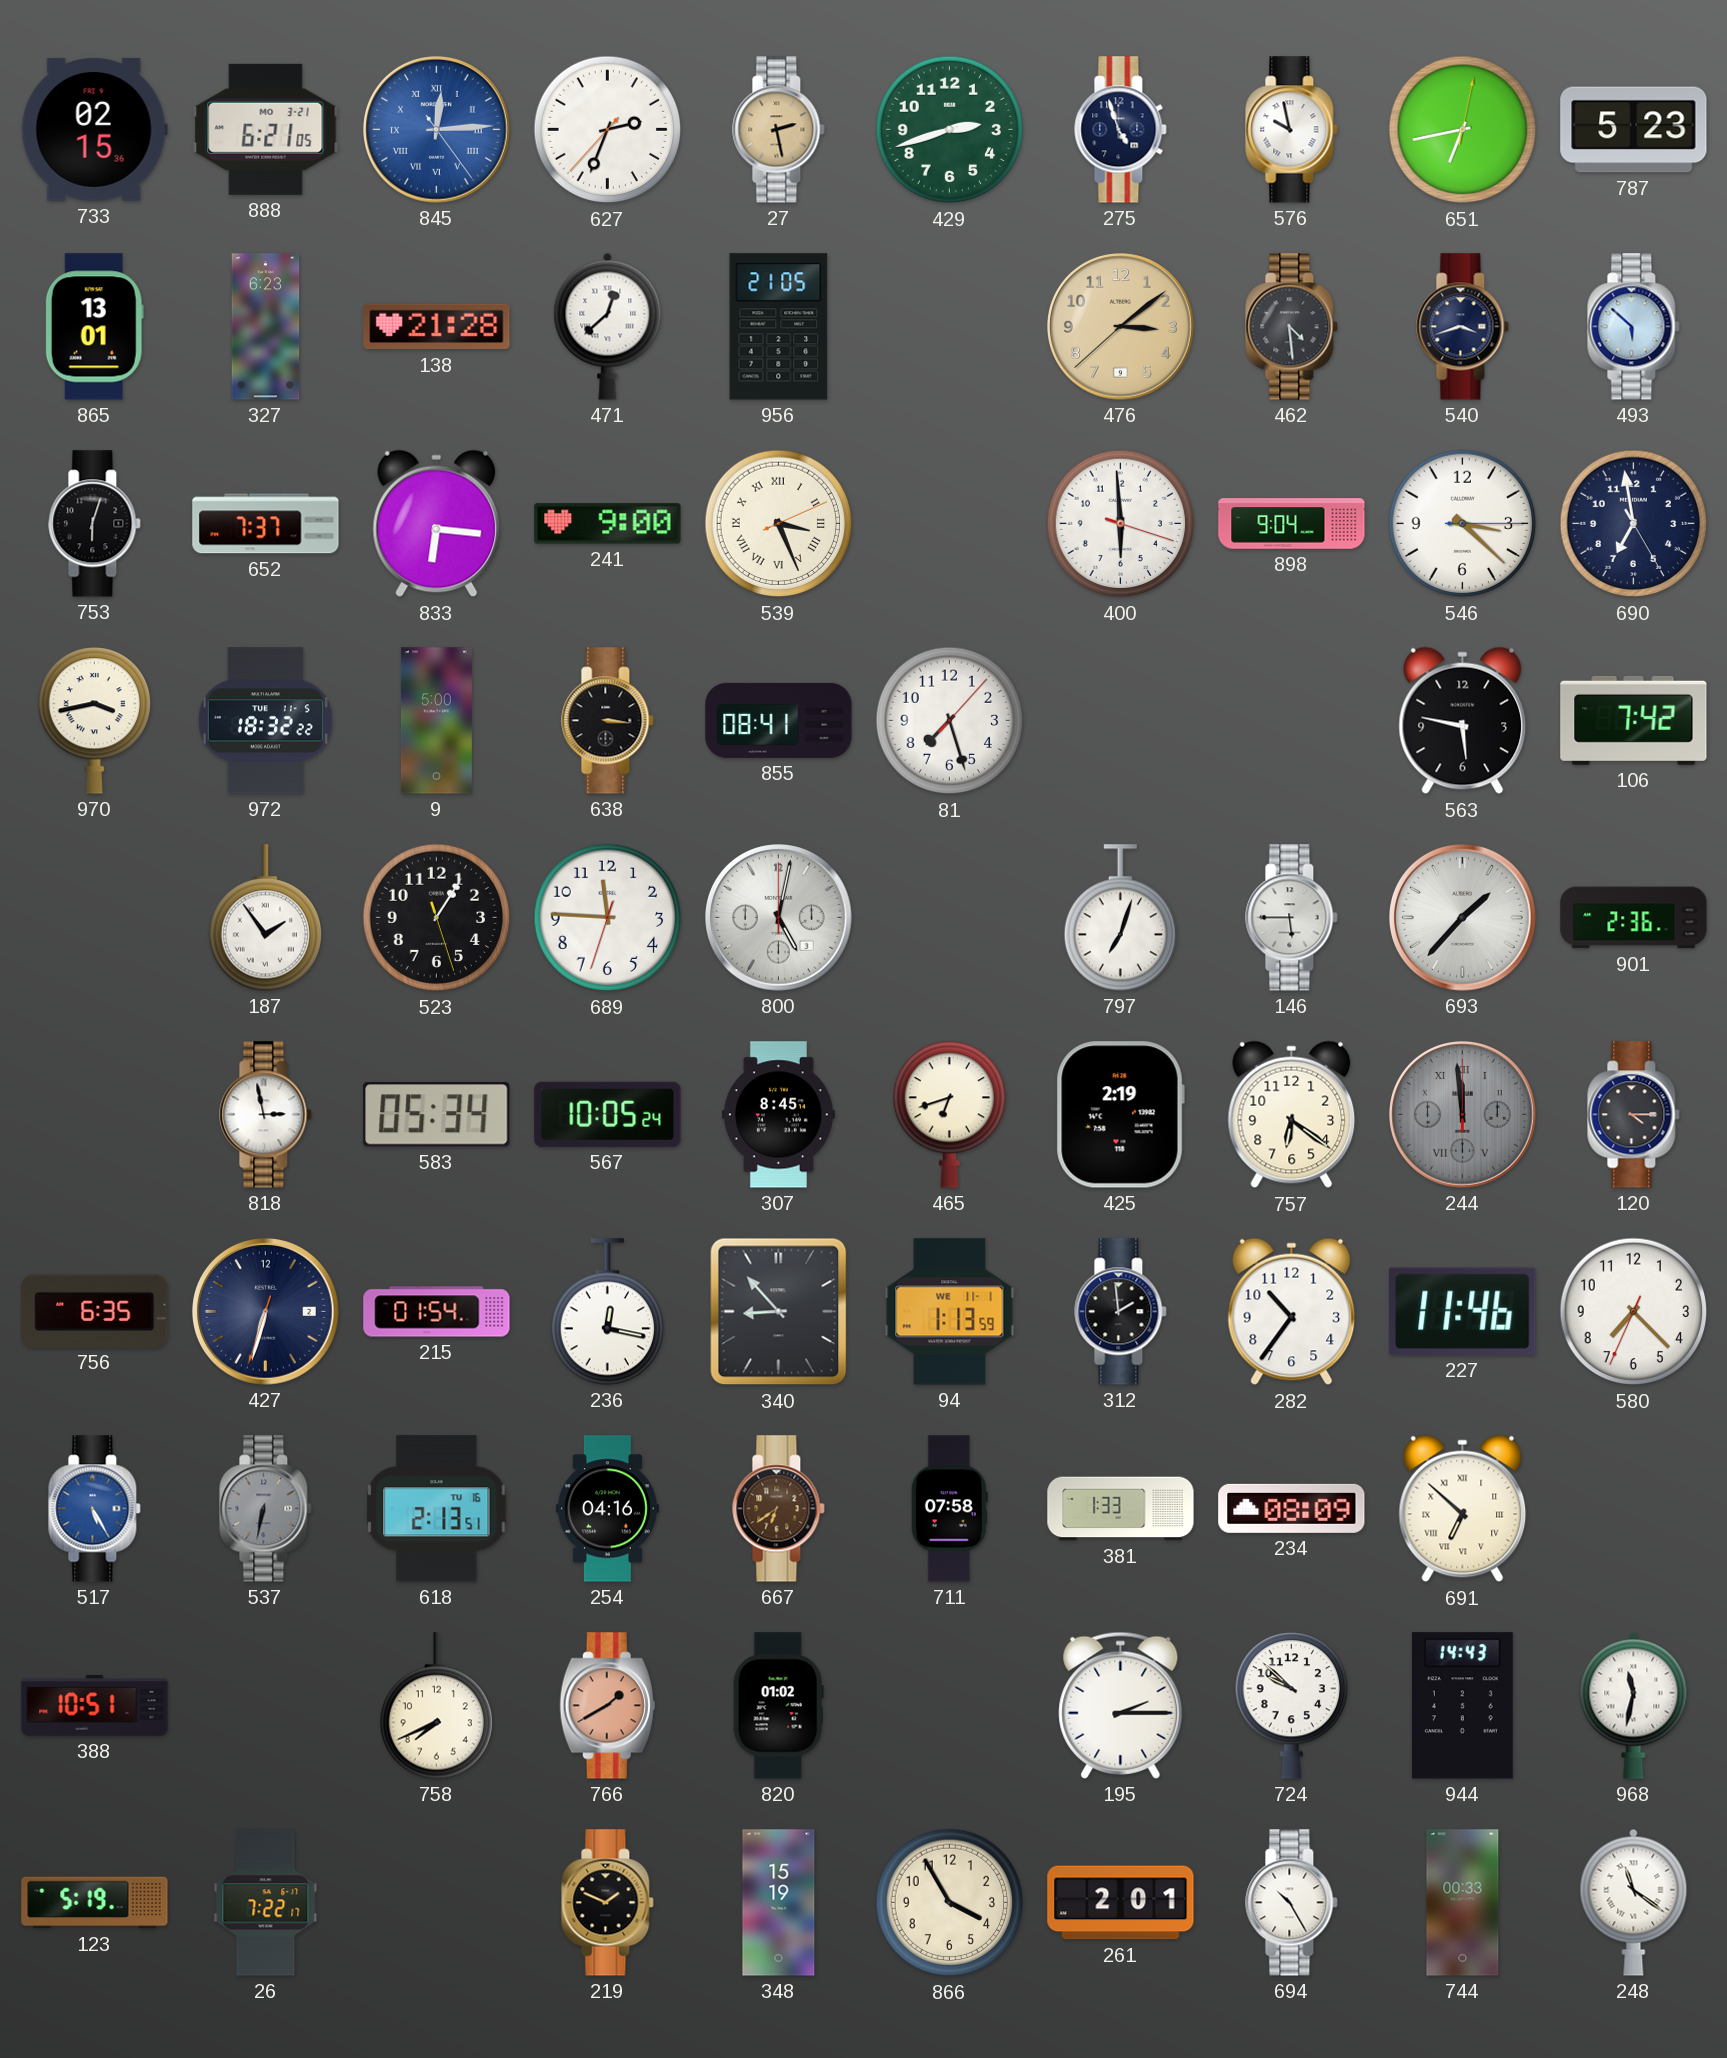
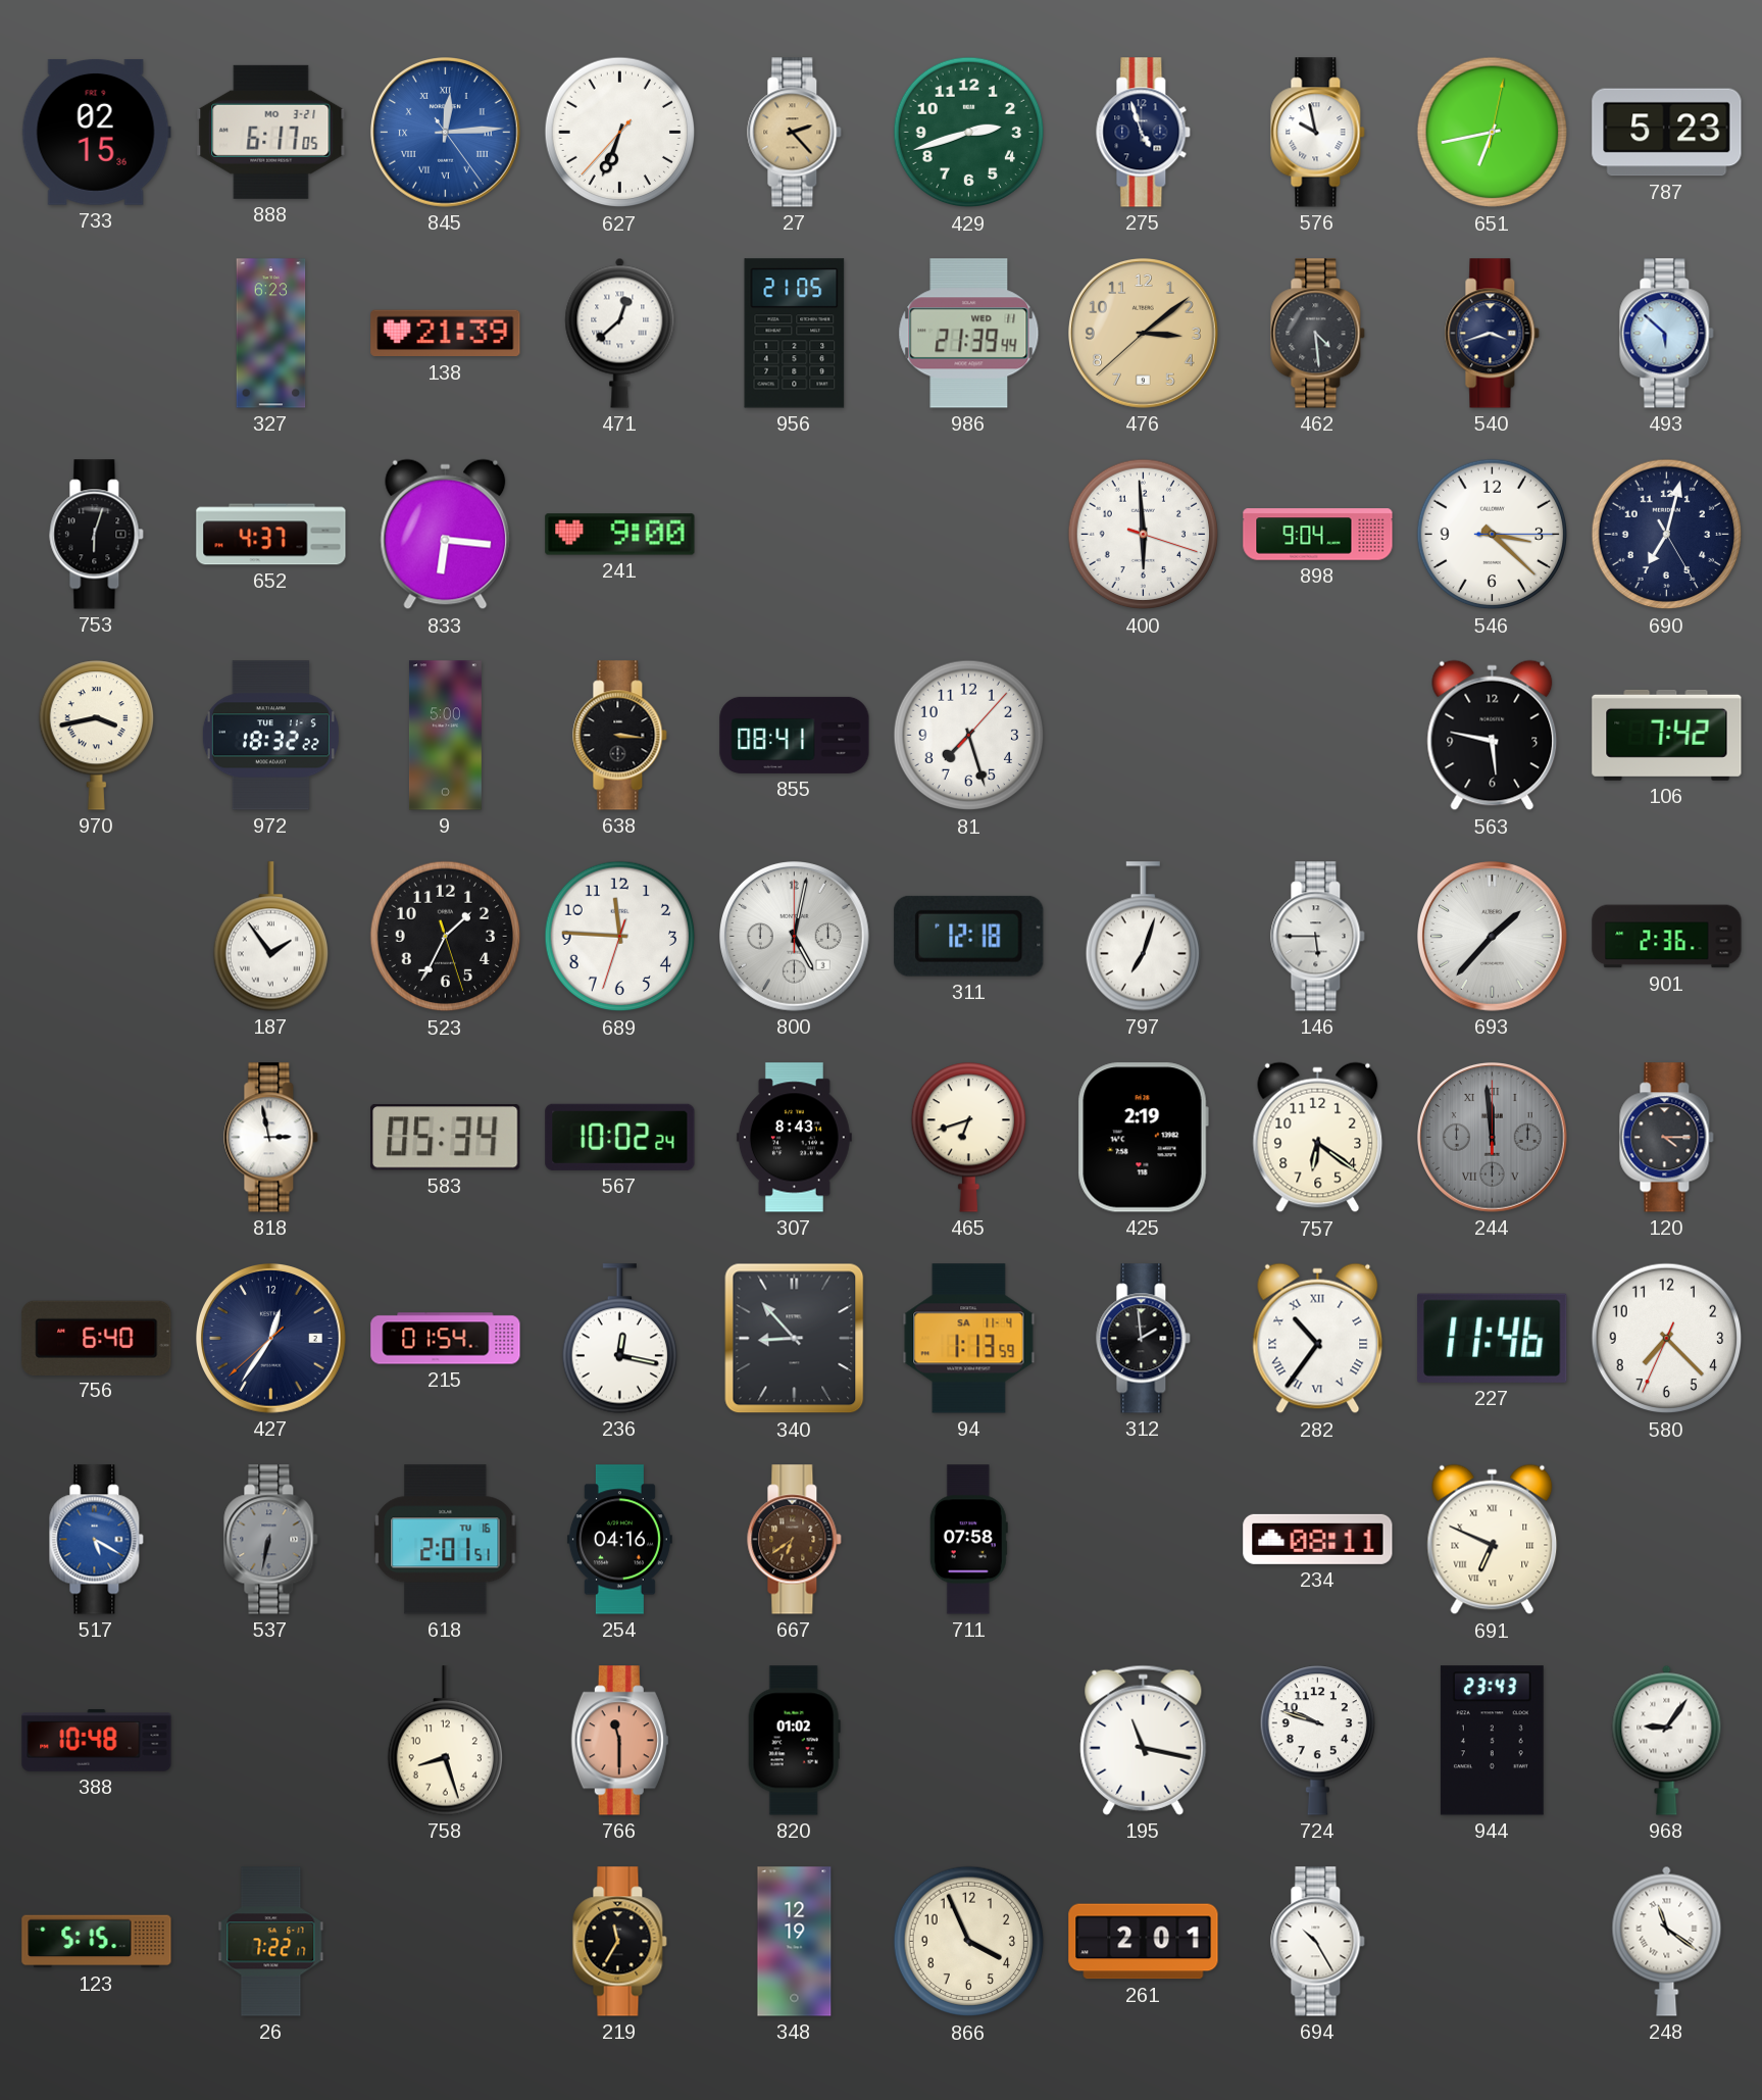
888: 6:21 -> 6:17
627: 2:33 -> 6:33
27: 2:28 -> 2:23
865: 13:01 -> none
138: 21:28 -> 21:39
986: none -> 21:39
652: 7:37 -> 4:37
539: 3:26 -> none
690: 6:58 -> 7:02
523: 1:05 -> 1:34
311: none -> 12:18
567: 10:05 -> 10:02
307: 8:45 -> 8:43
756: 6:35 -> 6:40
427: 6:32 -> 12:35
94 date: WE 11-1 -> SA 11-4
282 numerals: Arabic -> Roman
517: 5:25 -> 5:20
618: 2:13 -> 2:01
381: 1:33 -> none
234: 08:09 -> 08:11
691: 6:52 -> 6:49
388: 10:51 -> 10:48
758: 7:41 -> 8:27
766: 1:40 -> 11:30
195: 2:15 -> 11:17
724: 9:52 -> 9:48
944: 14:43 -> 23:43
968: 11:32 -> 9:06
123: 5:19 -> 5:15
219: 1:49 -> 11:35
348: 15:19 -> 12:19
866: 3:55 -> 3:56
744: 00:33 -> none
